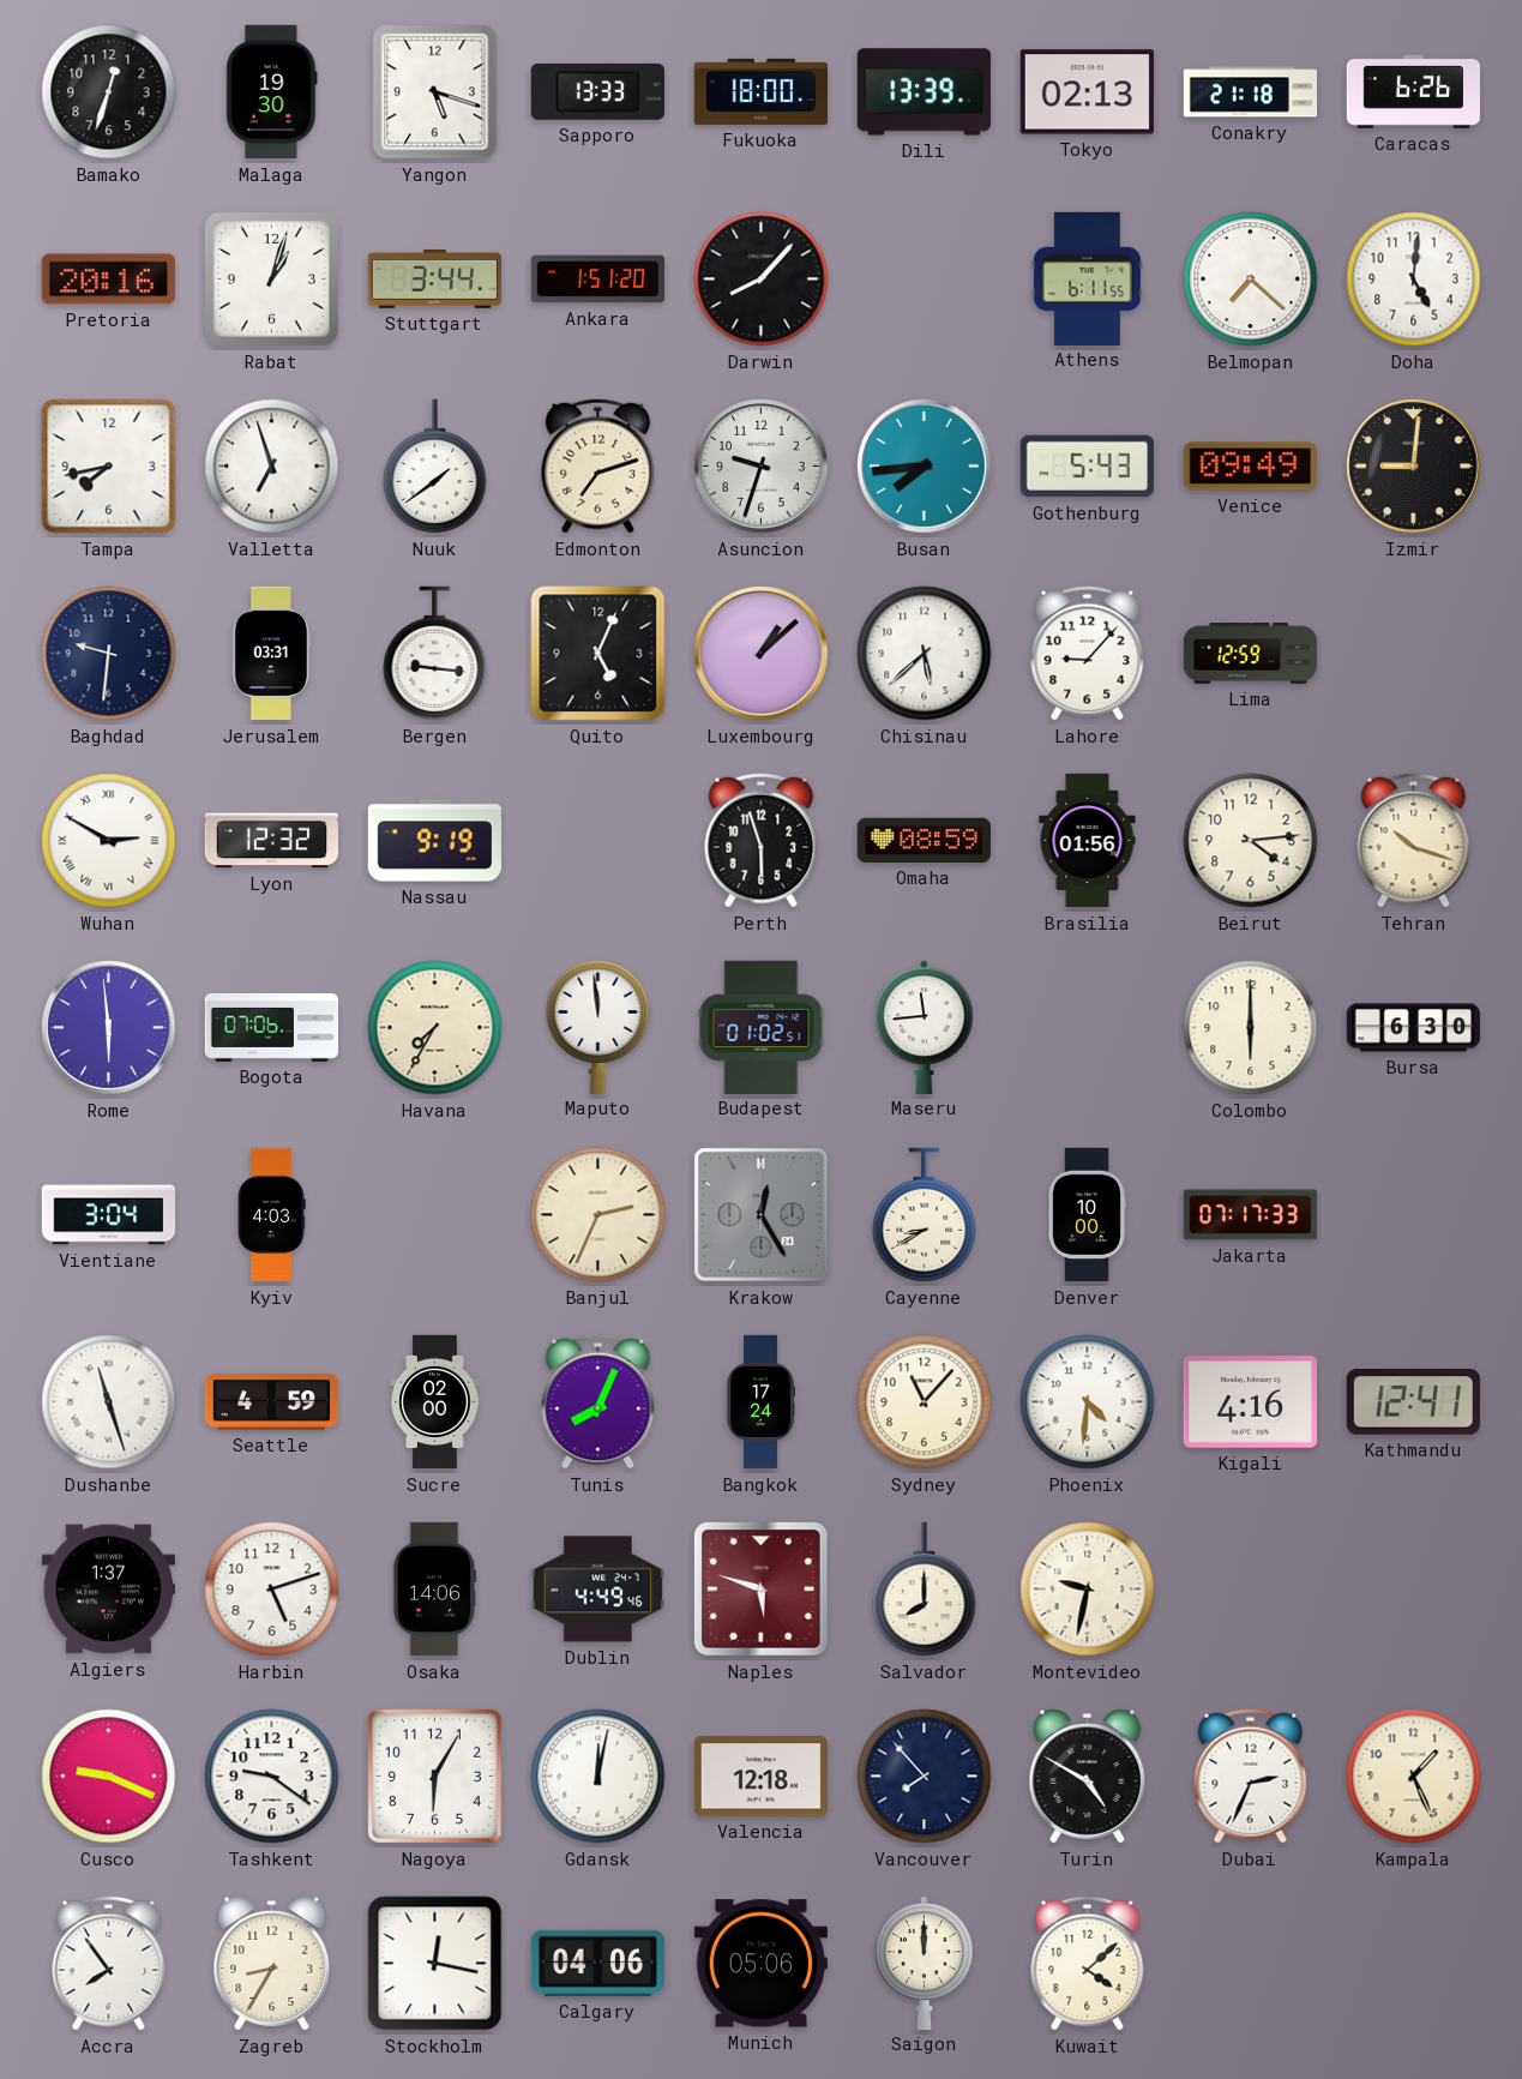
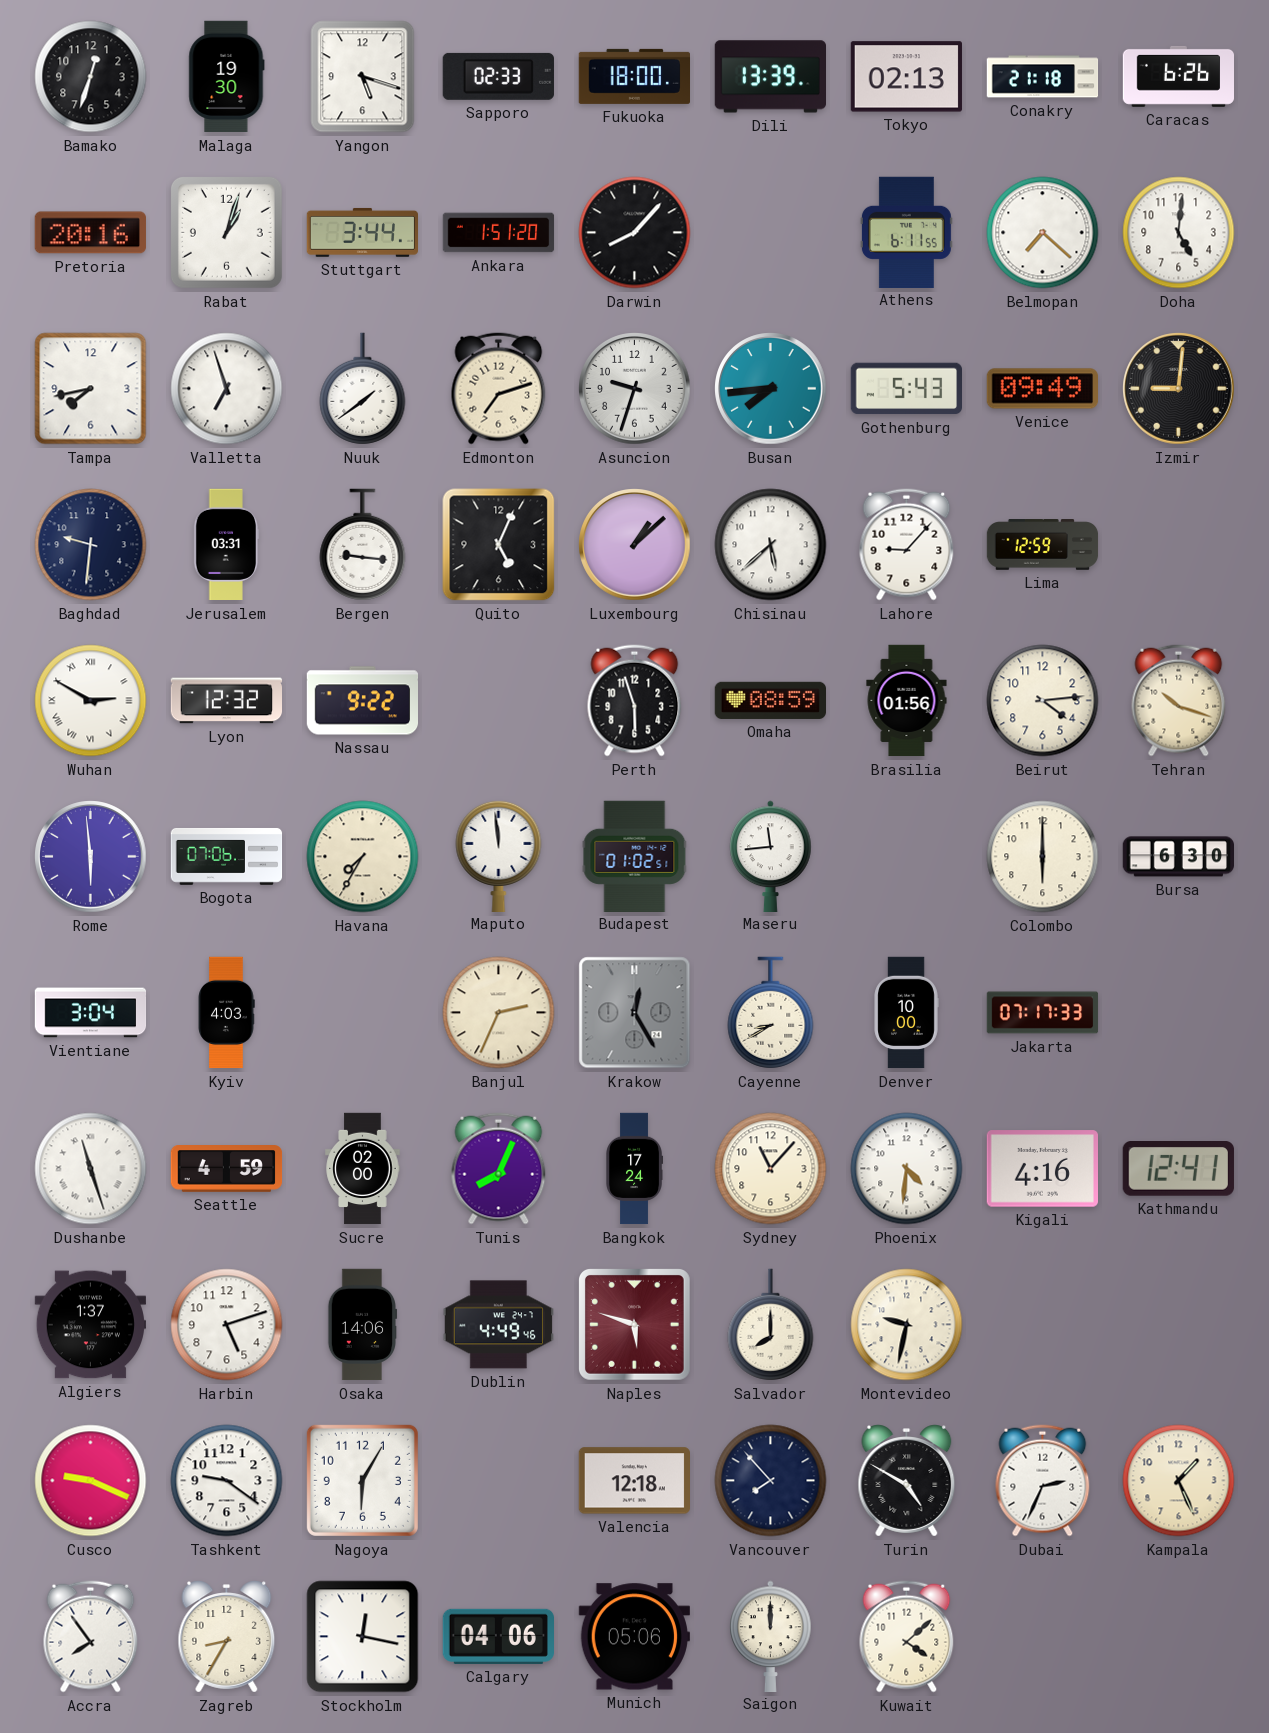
Sapporo: 13:33 -> 02:33
Nassau: 9:19 -> 9:22
Gdansk: 12:02 -> none
